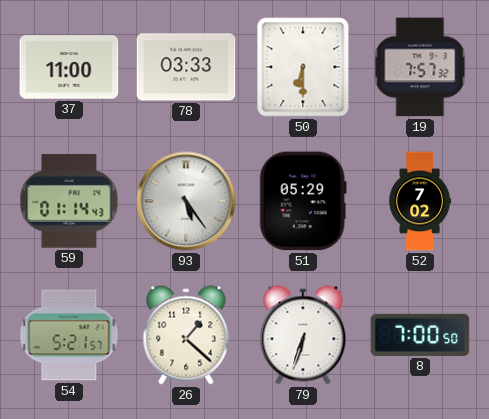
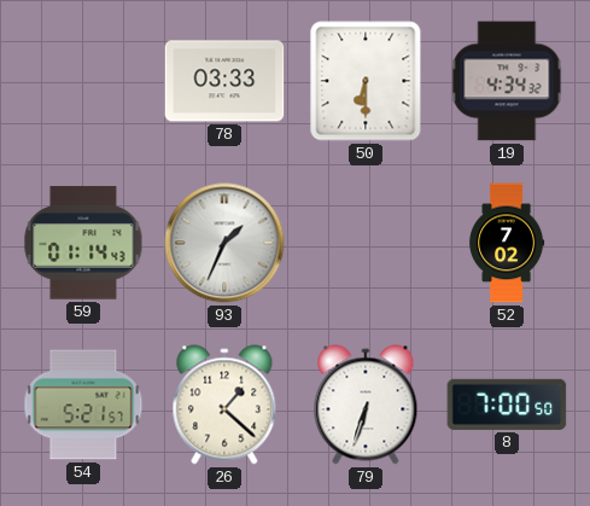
37: 11:00 -> none
19: 7:57 -> 4:34
93: 5:24 -> 1:34
51: 05:29 -> none
